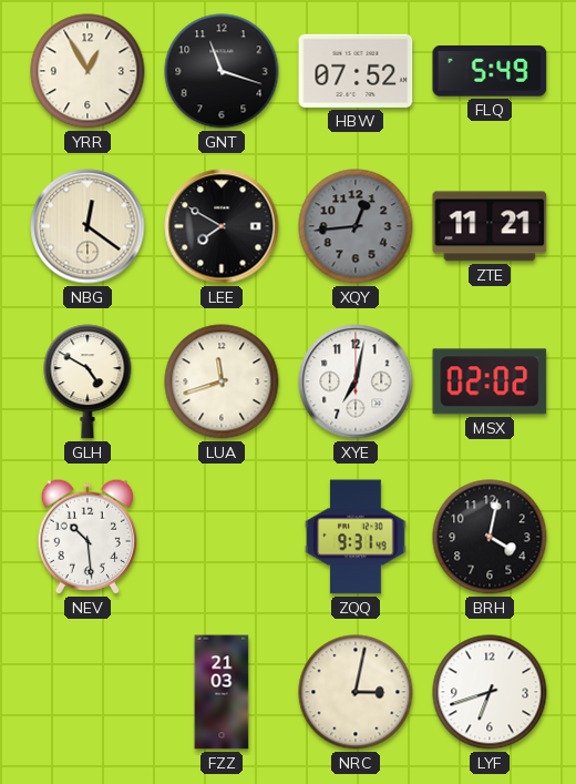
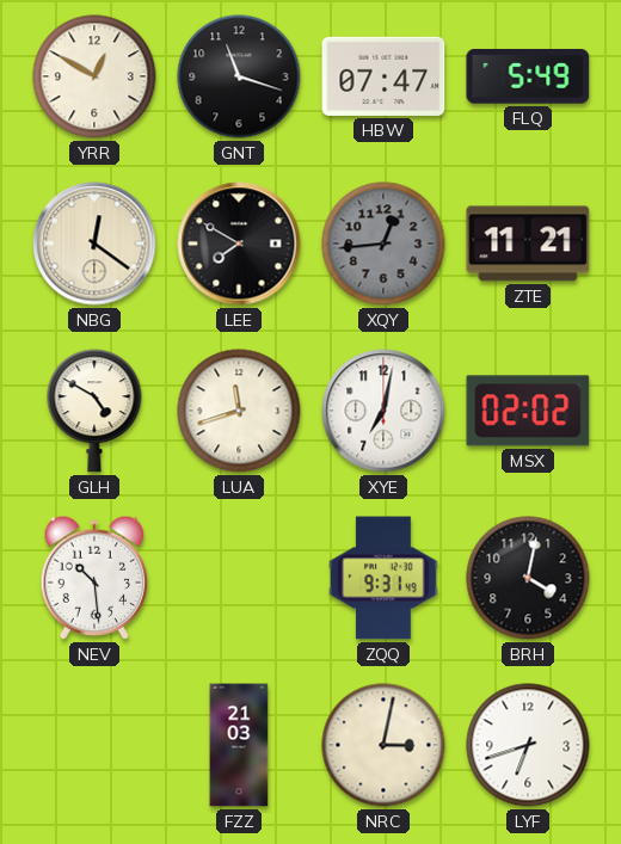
YRR: 12:55 -> 12:50
HBW: 07:52 -> 07:47
